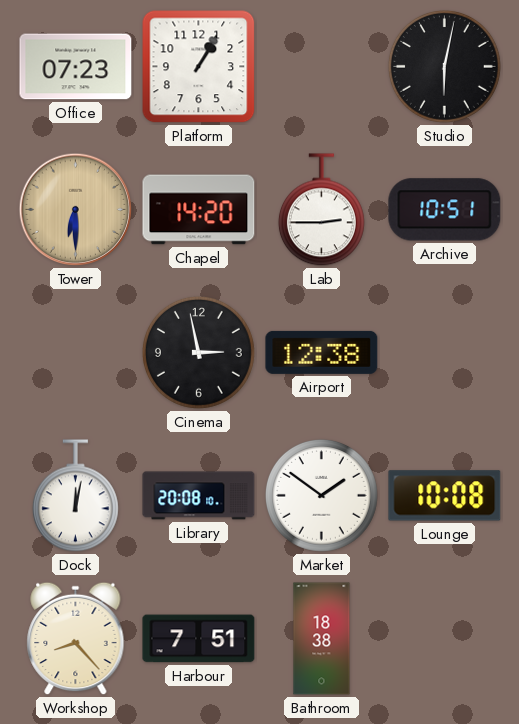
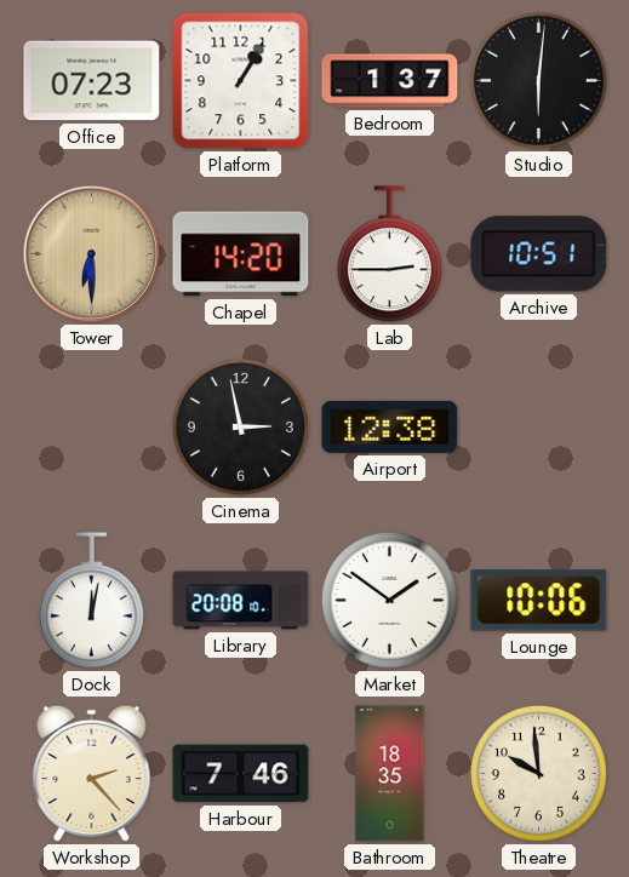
Bedroom: none -> 1:37
Studio: 6:02 -> 6:01
Lounge: 10:08 -> 10:06
Workshop: 8:23 -> 2:23
Harbour: 7:51 -> 7:46
Bathroom: 18:38 -> 18:35
Theatre: none -> 9:59
